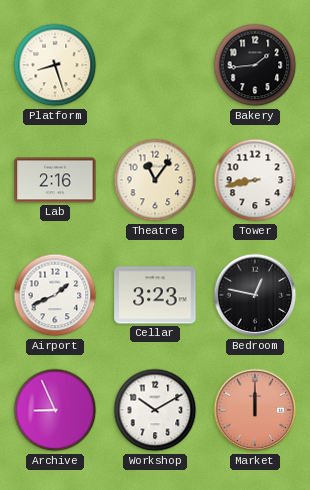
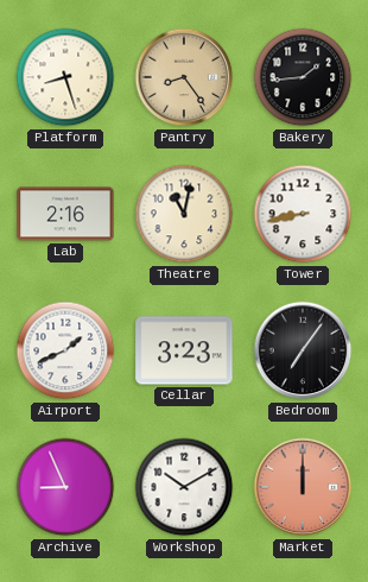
Pantry: none -> 8:24
Theatre: 11:06 -> 11:02
Bedroom: 12:47 -> 7:06
